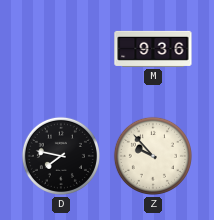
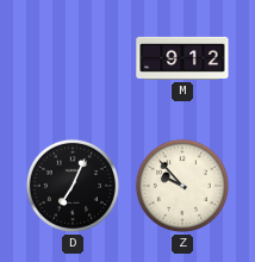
M: 9:36 -> 9:12
D: 7:47 -> 7:04
